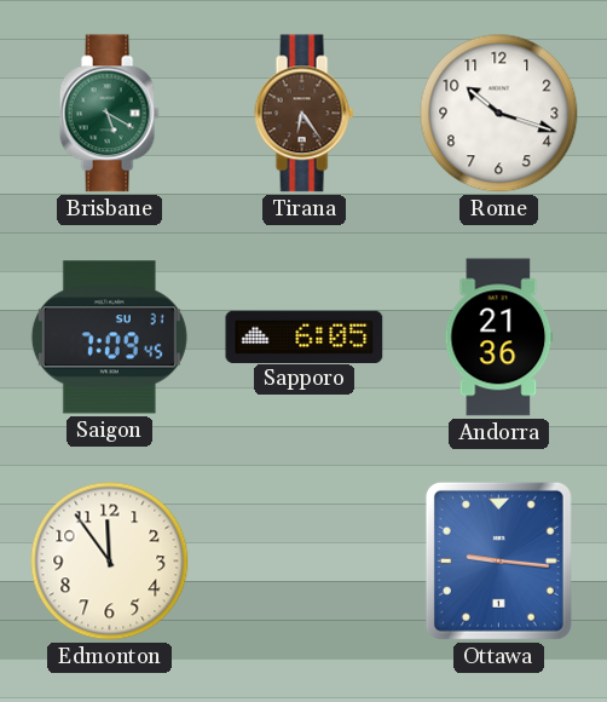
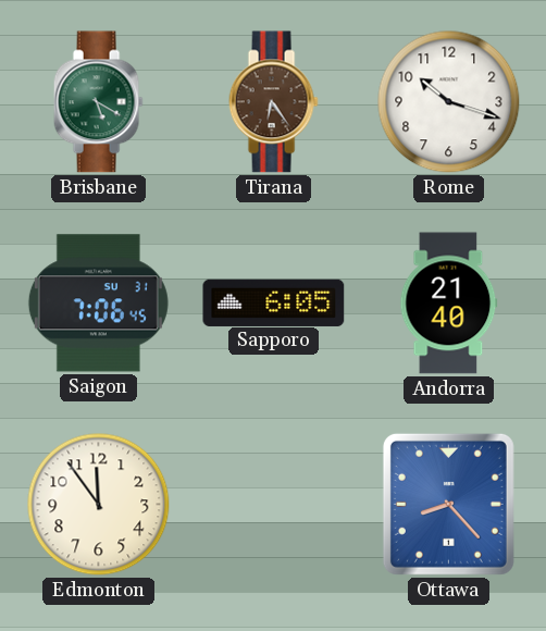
Saigon: 7:09 -> 7:06
Andorra: 21:36 -> 21:40
Ottawa: 9:16 -> 8:23
